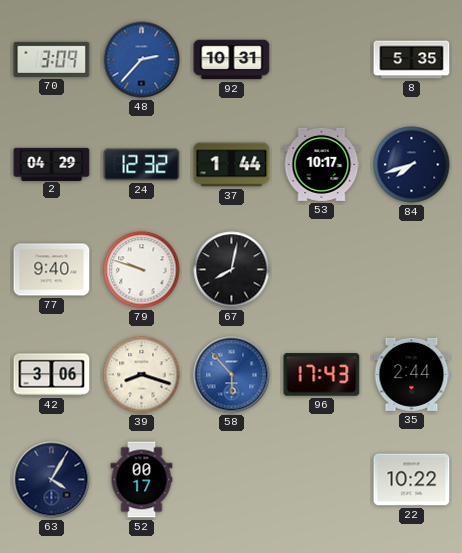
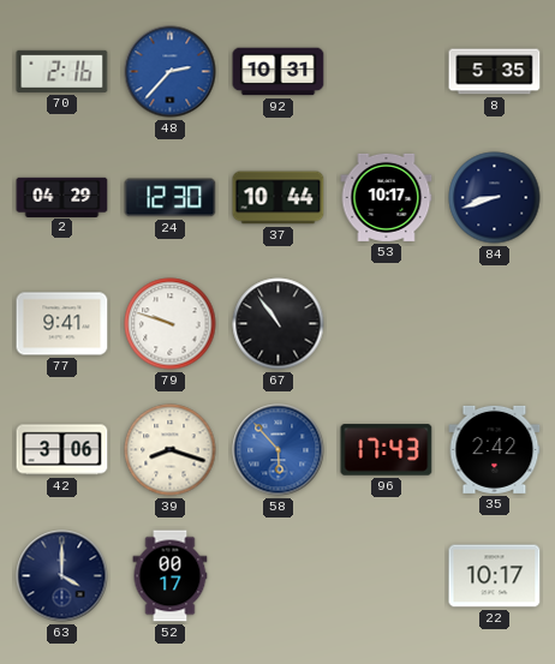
70: 3:09 -> 2:16
24: 12:32 -> 12:30
37: 1:44 -> 10:44
84: 7:42 -> 8:42
77: 9:40 -> 9:41
67: 8:02 -> 10:54
35: 2:44 -> 2:42
63: 4:05 -> 4:00
22: 10:22 -> 10:17
